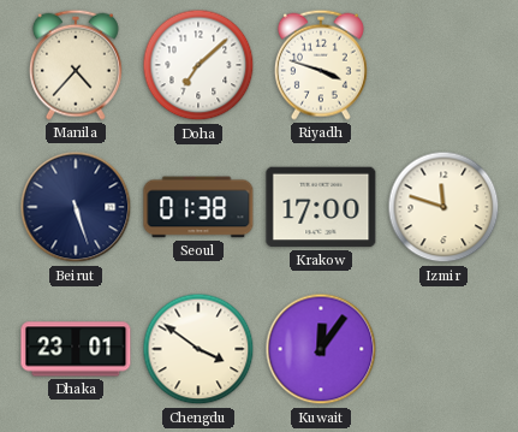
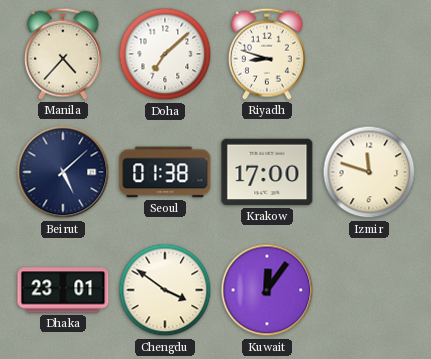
Riyadh: 3:48 -> 8:48
Beirut: 5:27 -> 5:08
